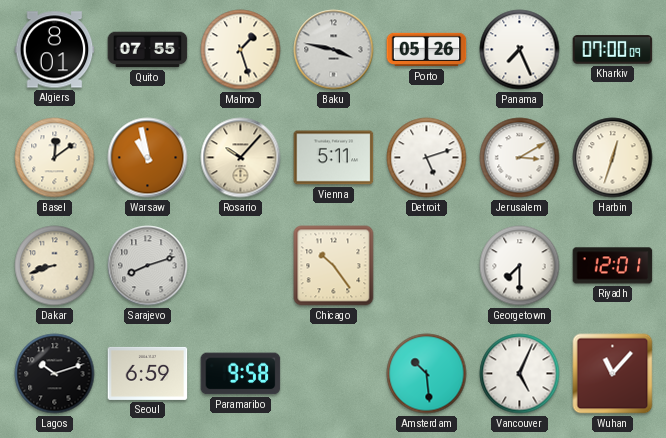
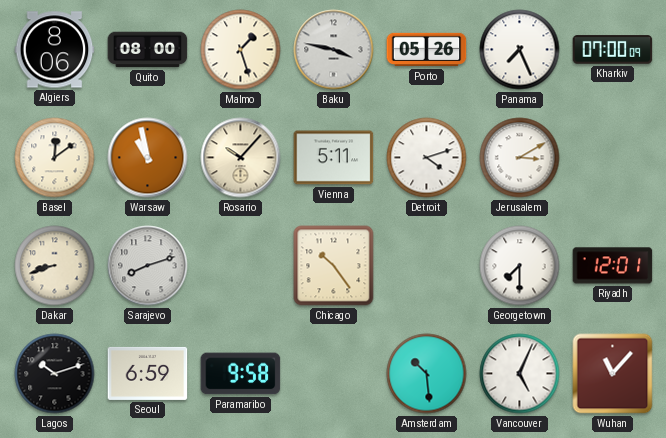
Algiers: 8:01 -> 8:06
Quito: 07:55 -> 08:00
Detroit: 5:12 -> 4:12
Harbin: 12:33 -> none
